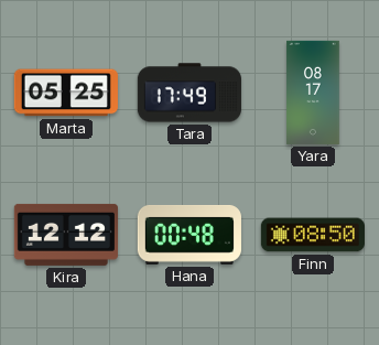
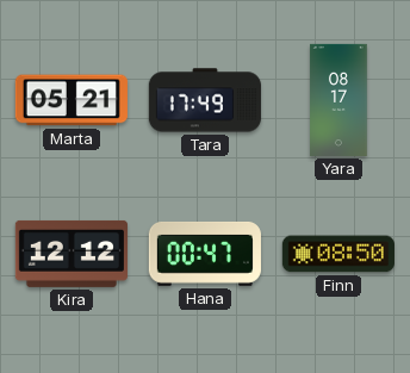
Marta: 05:25 -> 05:21
Hana: 00:48 -> 00:47
